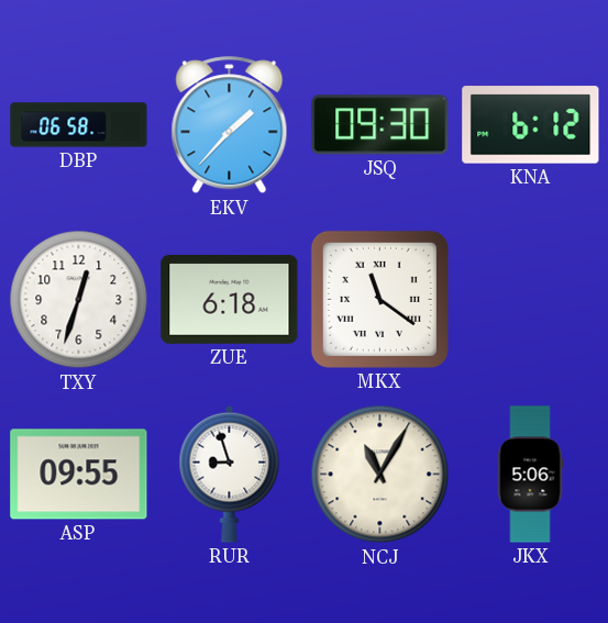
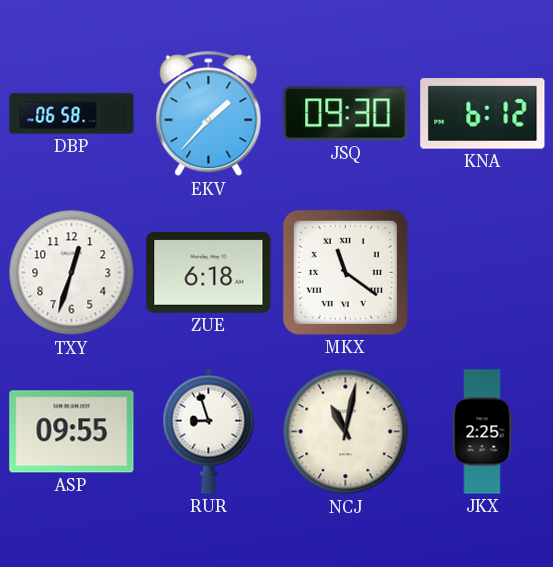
NCJ: 11:05 -> 11:02
JKX: 5:06 -> 2:25
